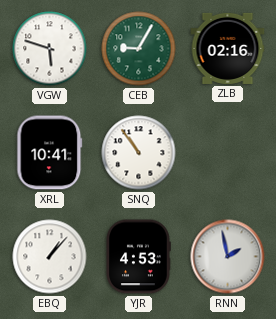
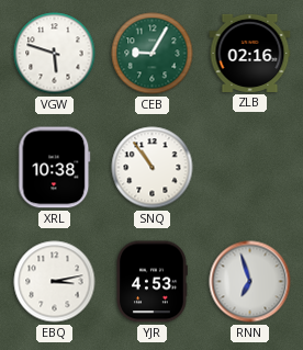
XRL: 10:41 -> 10:38
EBQ: 1:07 -> 3:13
RNN: 1:58 -> 6:57
